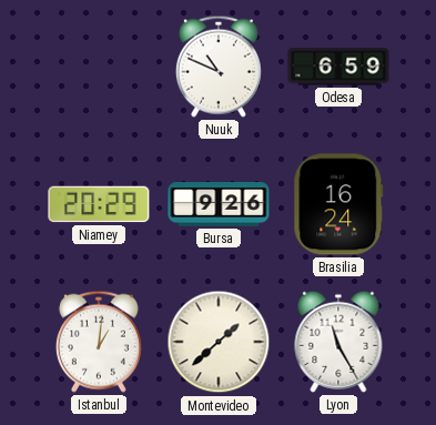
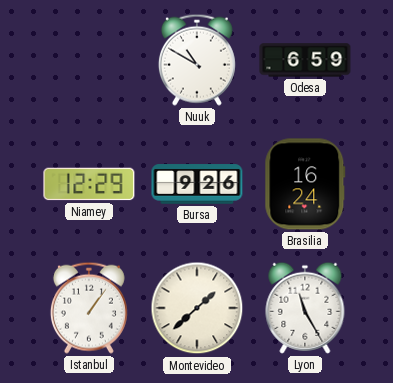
Nuuk: 10:49 -> 10:50
Niamey: 20:29 -> 12:29
Istanbul: 1:01 -> 1:06
